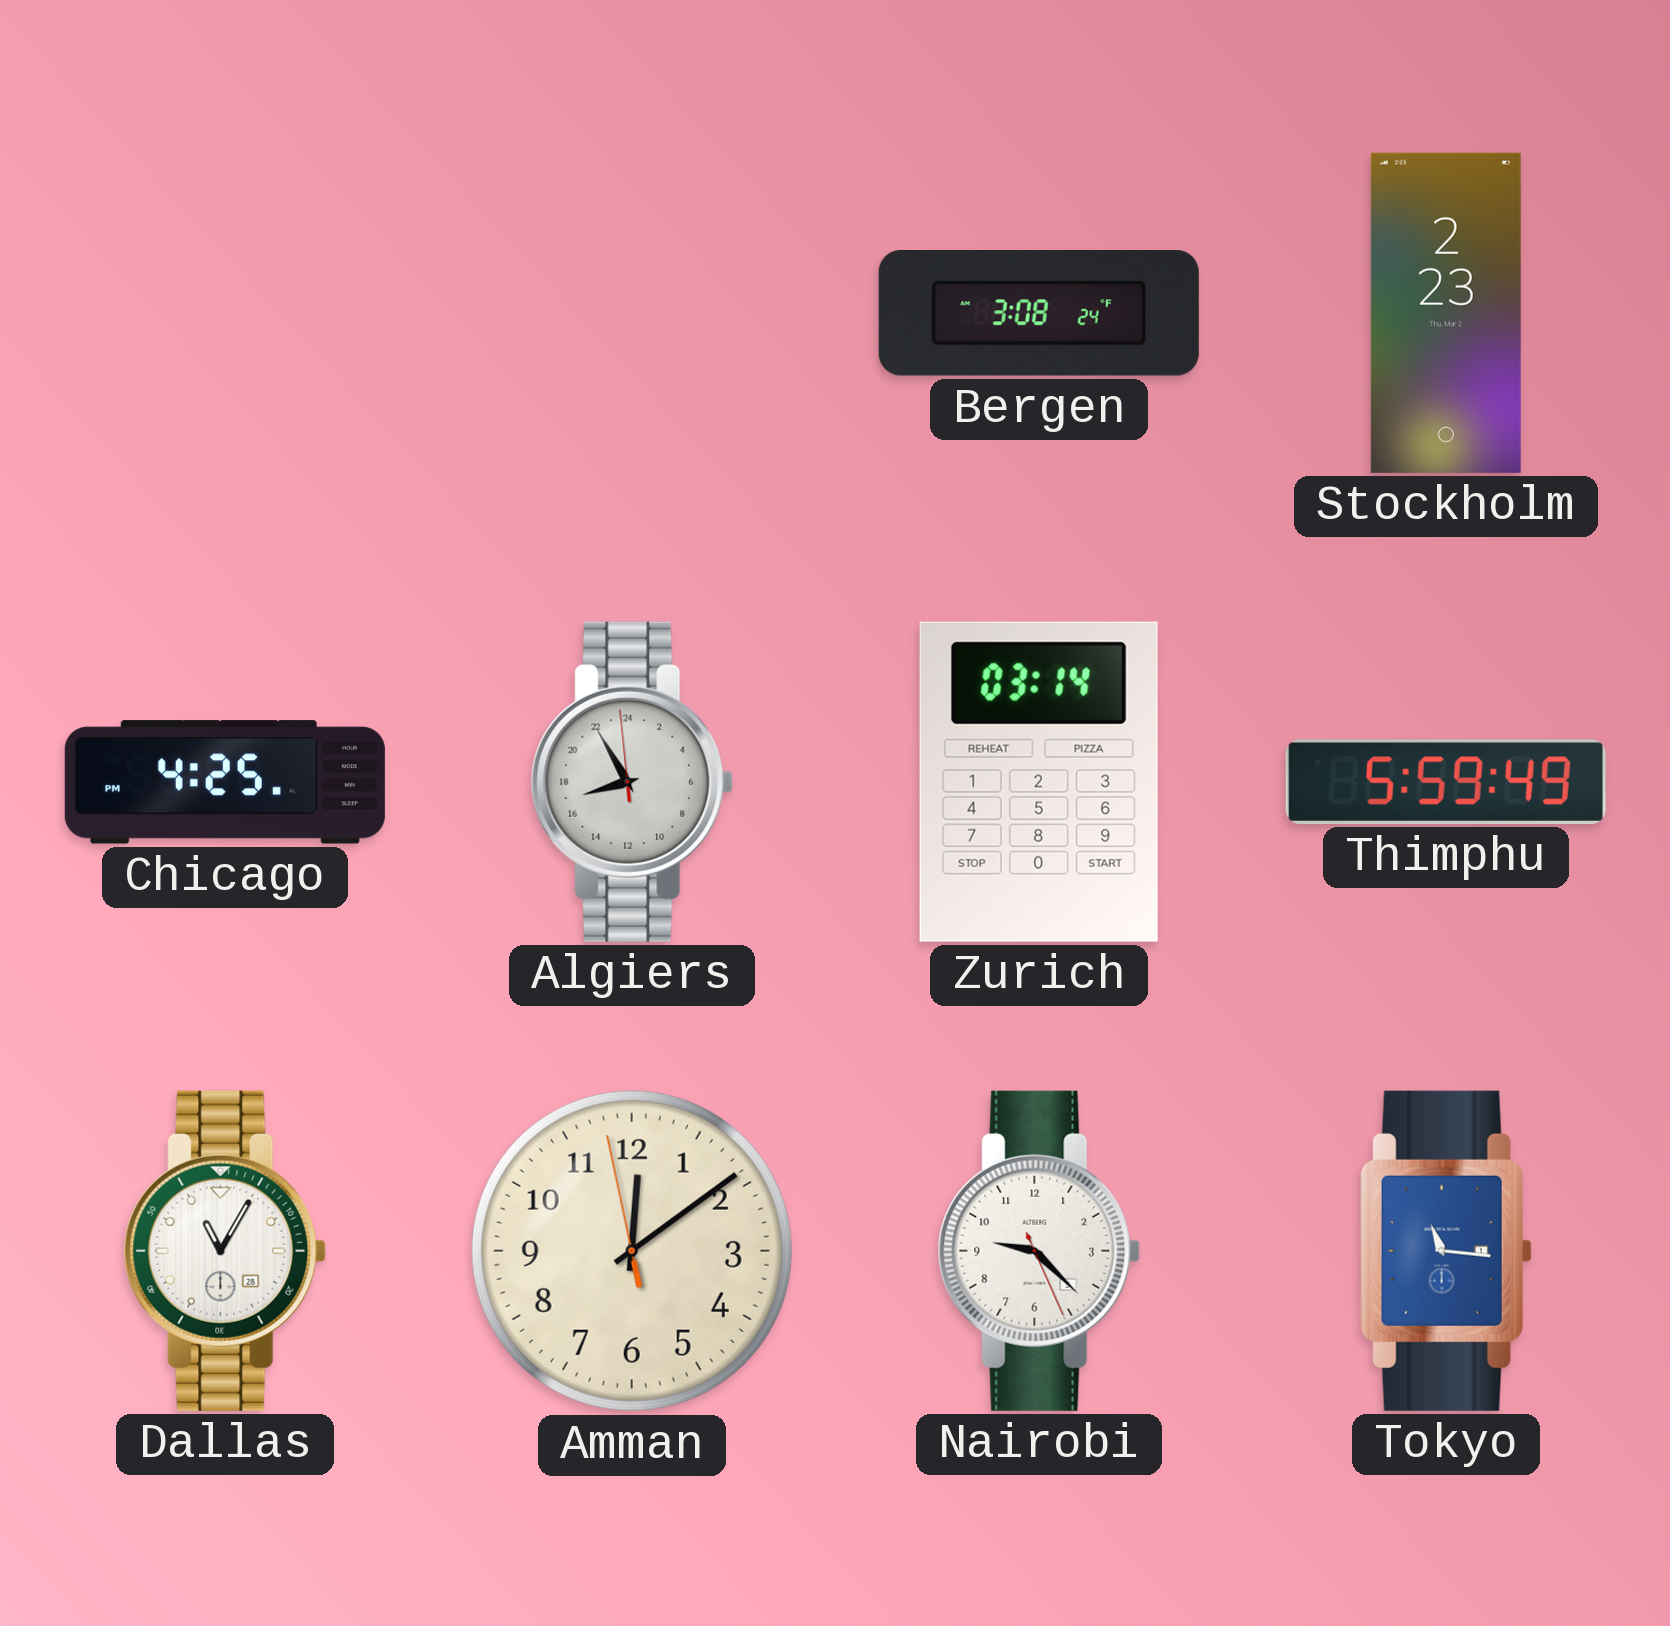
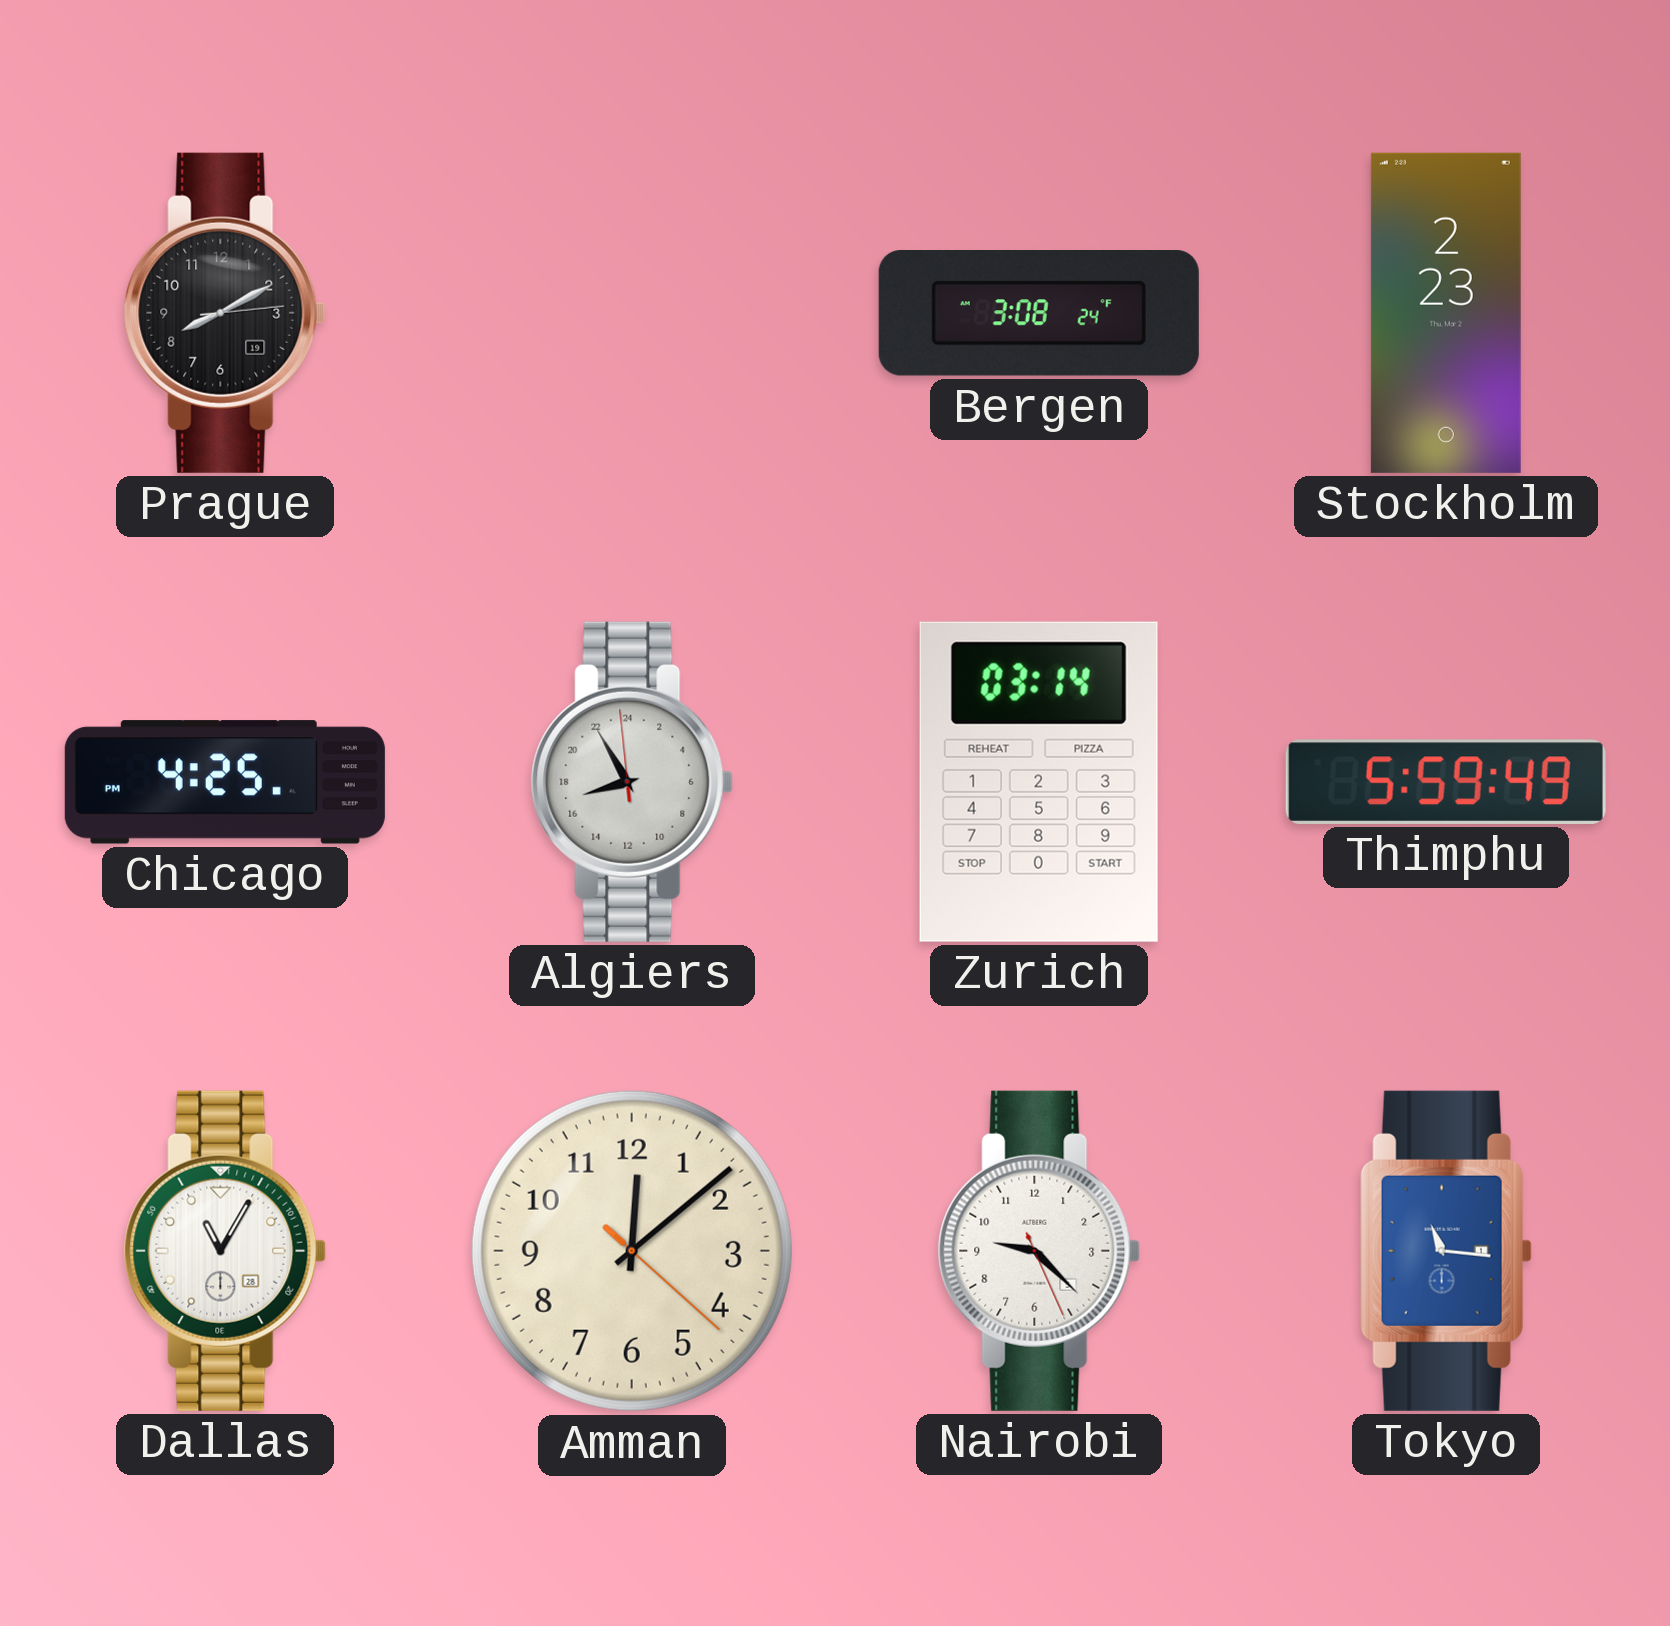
Prague: none -> 8:10
Amman: 12:08:58 -> 12:08:22
